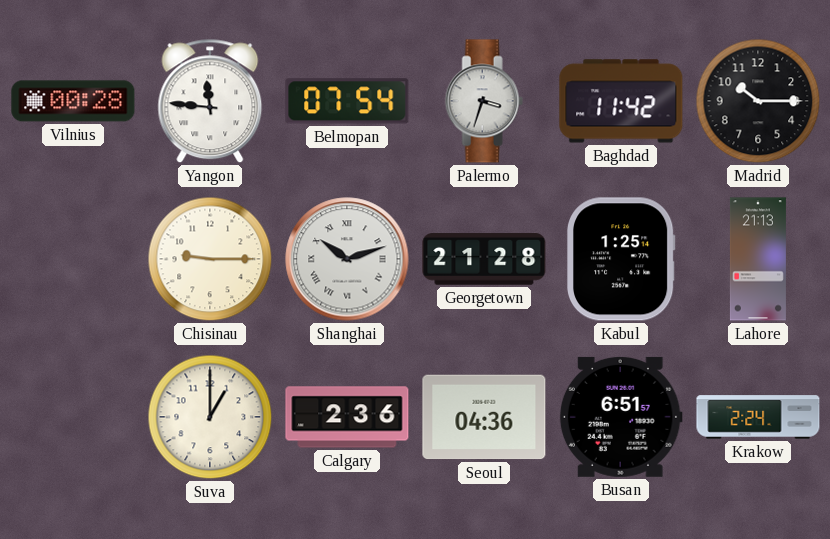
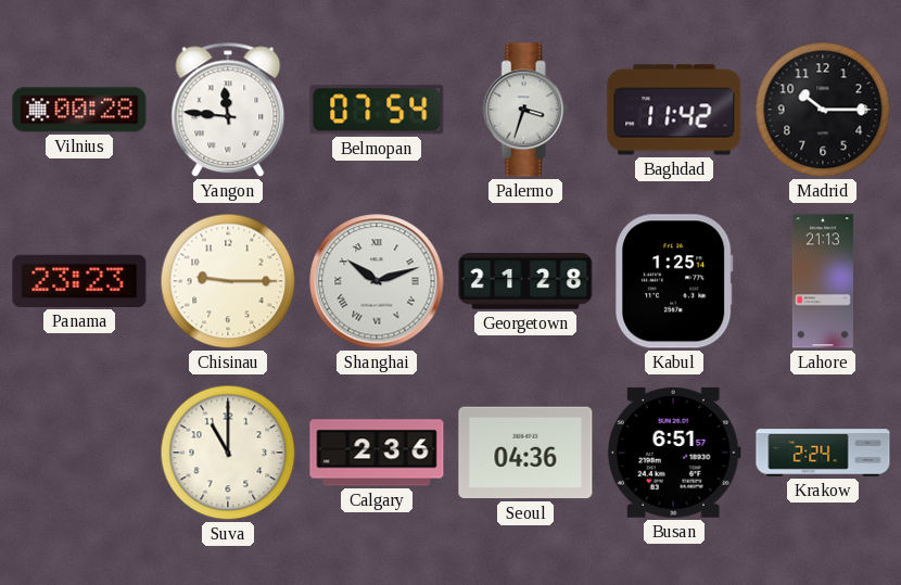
Panama: none -> 23:23
Suva: 1:00 -> 11:00
